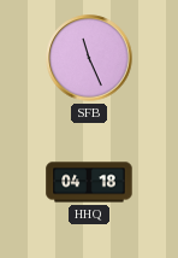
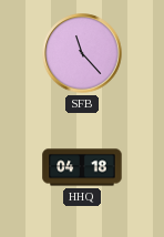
SFB: 11:26 -> 11:23
